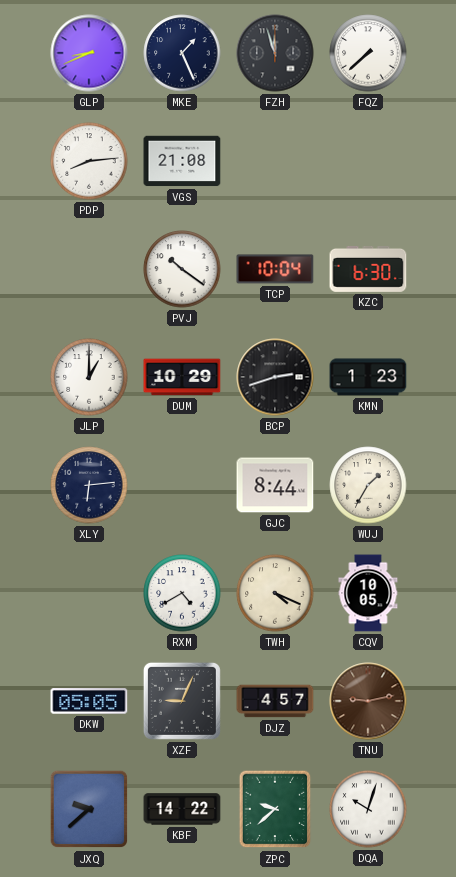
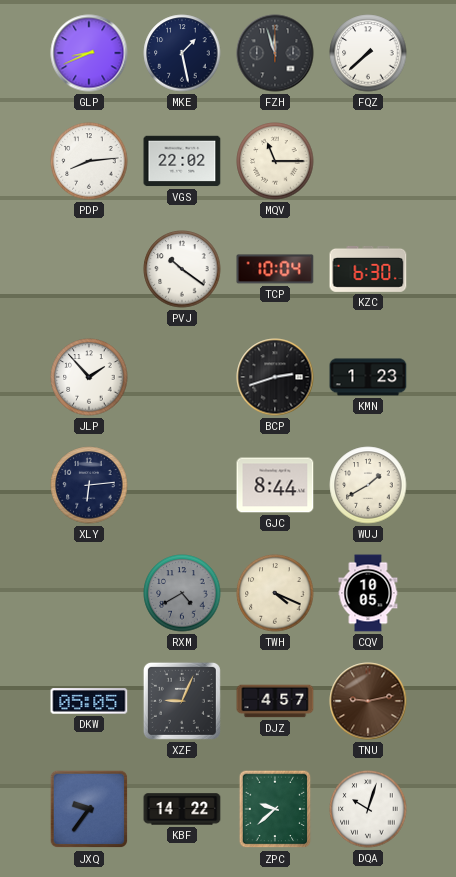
MKE: 1:26 -> 1:28
VGS: 21:08 -> 22:02
MQV: none -> 11:15
JLP: 1:00 -> 1:53
DUM: 10:29 -> none
WUJ: 1:35 -> 1:40
RXM dial: white -> grey
JXQ: 9:38 -> 9:36
